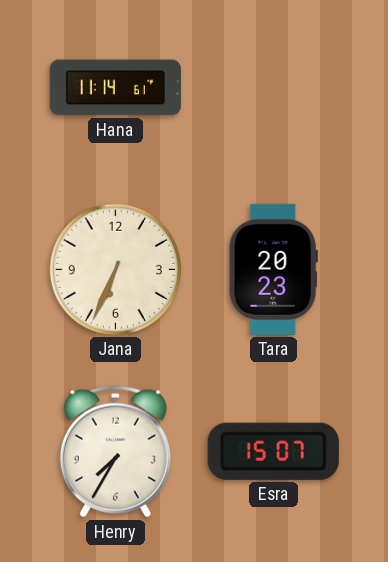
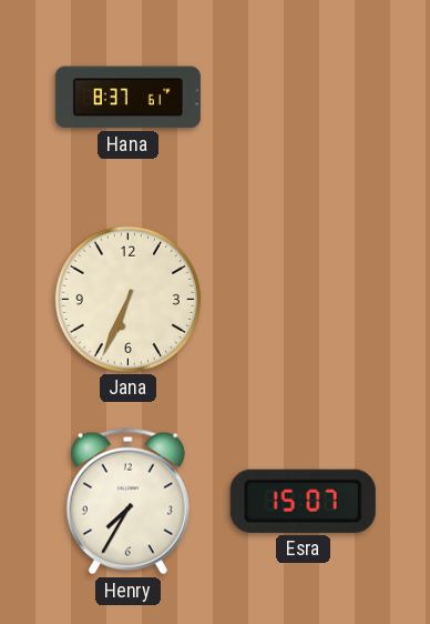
Hana: 11:14 -> 8:37
Tara: 20:23 -> none
